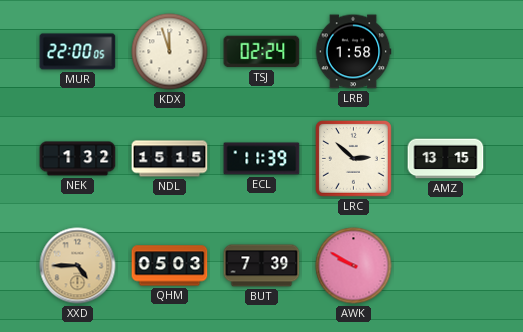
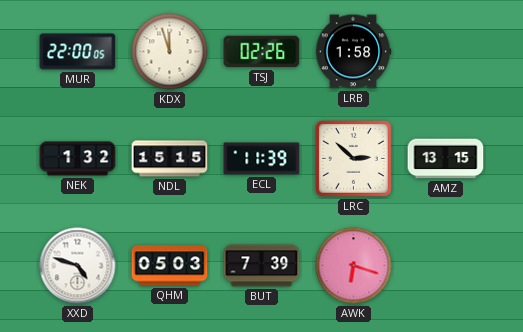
TSJ: 02:24 -> 02:26
XXD: 4:45 -> 4:48
XXD dial: champagne -> white
AWK: 9:50 -> 6:18
